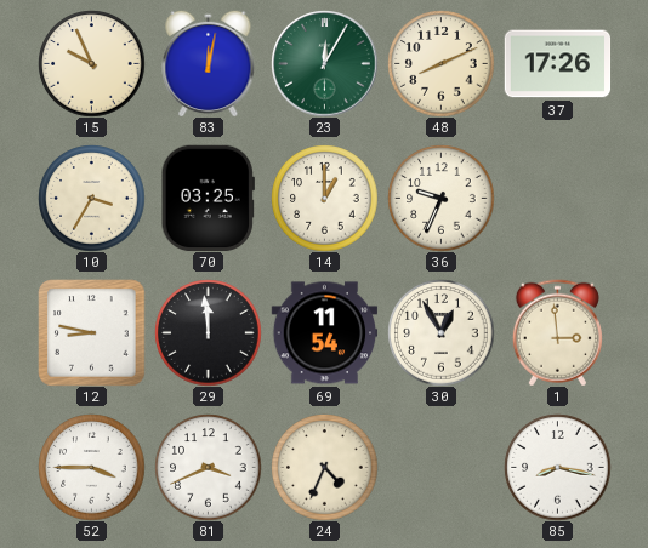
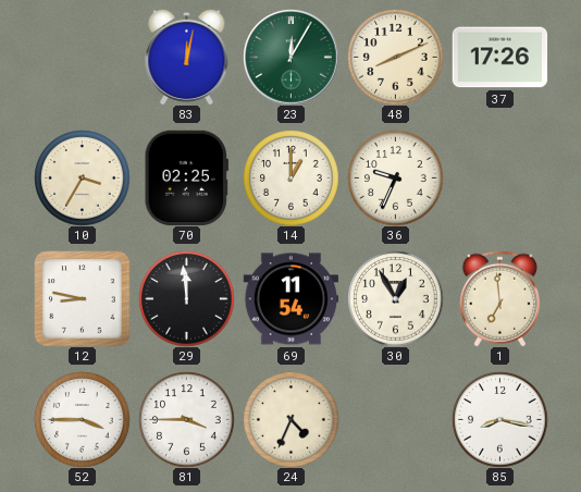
15: 9:56 -> none
70: 03:25 -> 02:25
1: 2:59 -> 6:59
81: 3:41 -> 3:45
